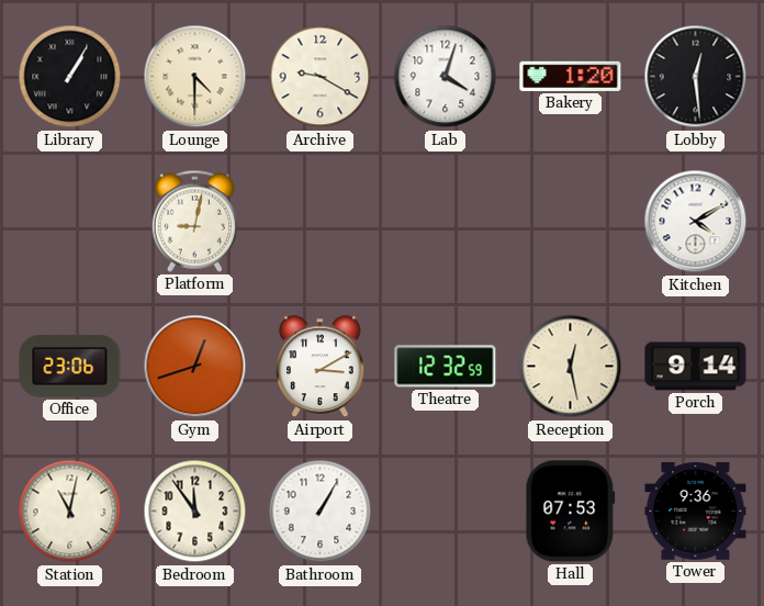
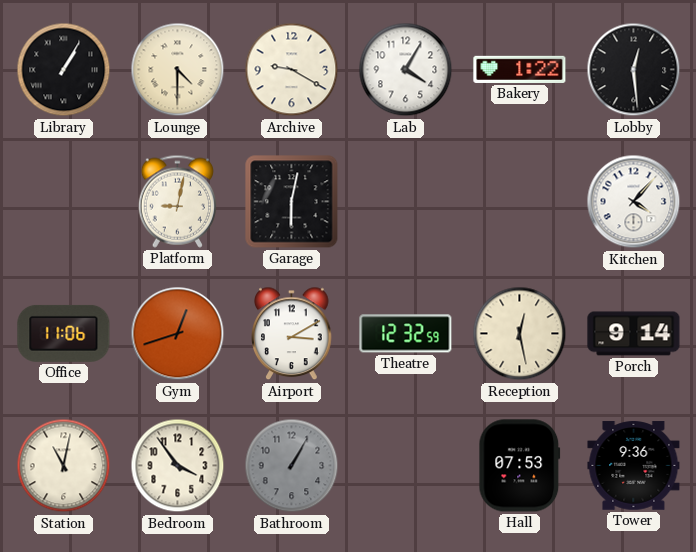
Lab: 4:03 -> 4:05
Bakery: 1:20 -> 1:22
Garage: none -> 6:02
Kitchen: 4:10 -> 4:07
Office: 23:06 -> 11:06
Bedroom: 11:54 -> 3:54
Bathroom dial: white -> grey
